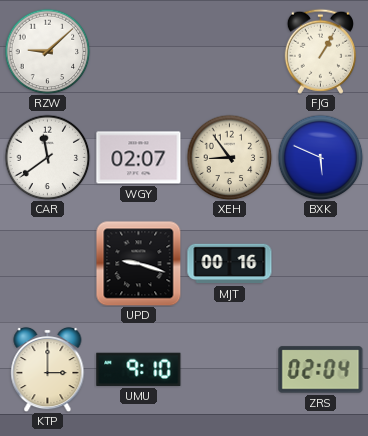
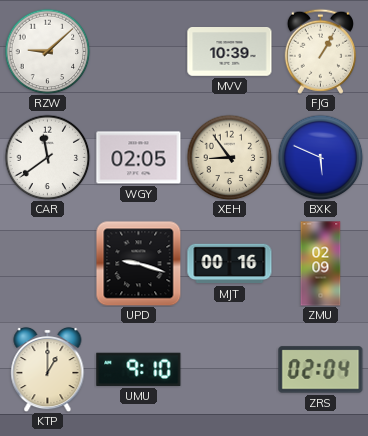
MVV: none -> 10:39
WGY: 02:07 -> 02:05
ZMU: none -> 02:09
KTP: 3:00 -> 1:00
